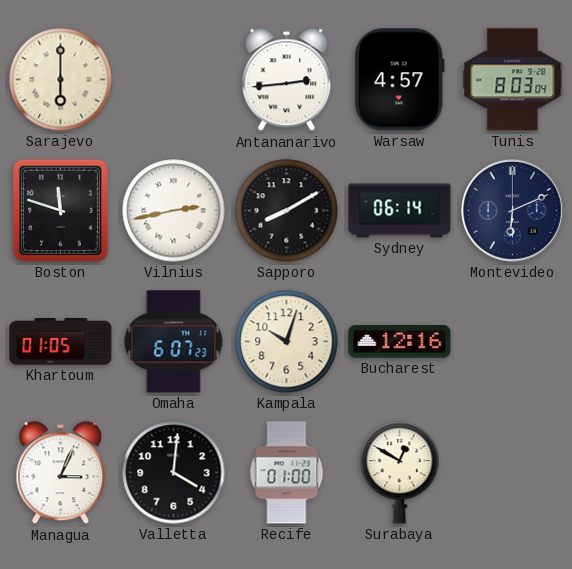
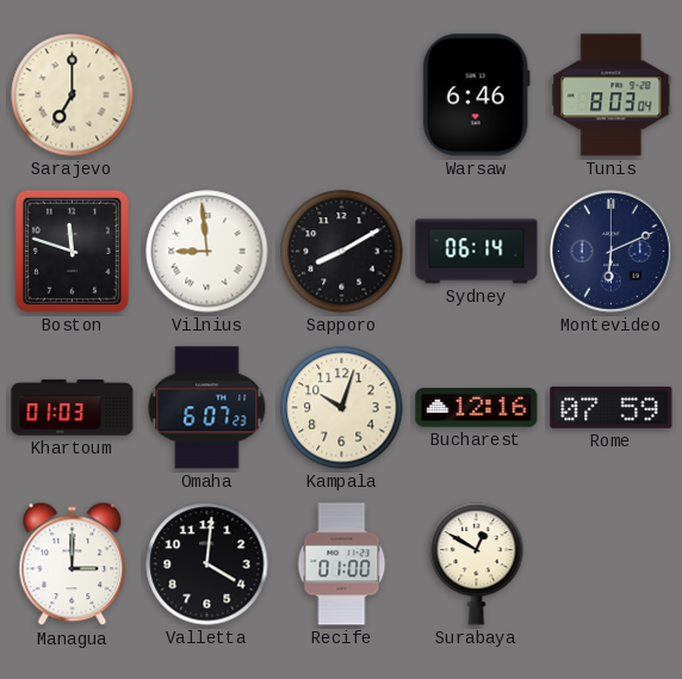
Sarajevo: 6:00 -> 7:00
Antananarivo: 2:44 -> none
Warsaw: 4:57 -> 6:46
Vilnius: 2:43 -> 8:59
Khartoum: 01:05 -> 01:03
Rome: none -> 07:59
Managua: 3:04 -> 3:00
